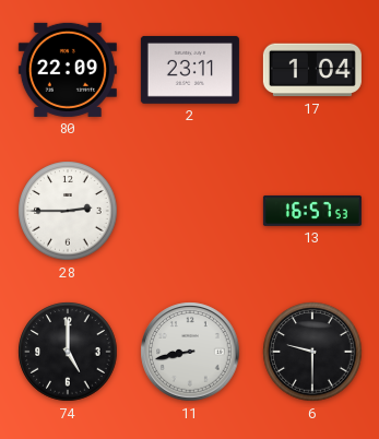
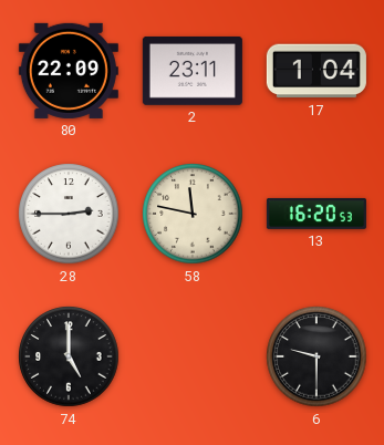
58: none -> 11:47
13: 16:57 -> 16:20
11: 8:43 -> none
